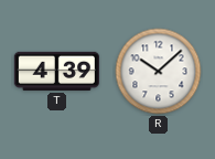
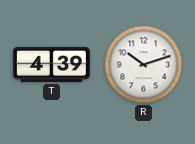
R: 10:08 -> 10:12
